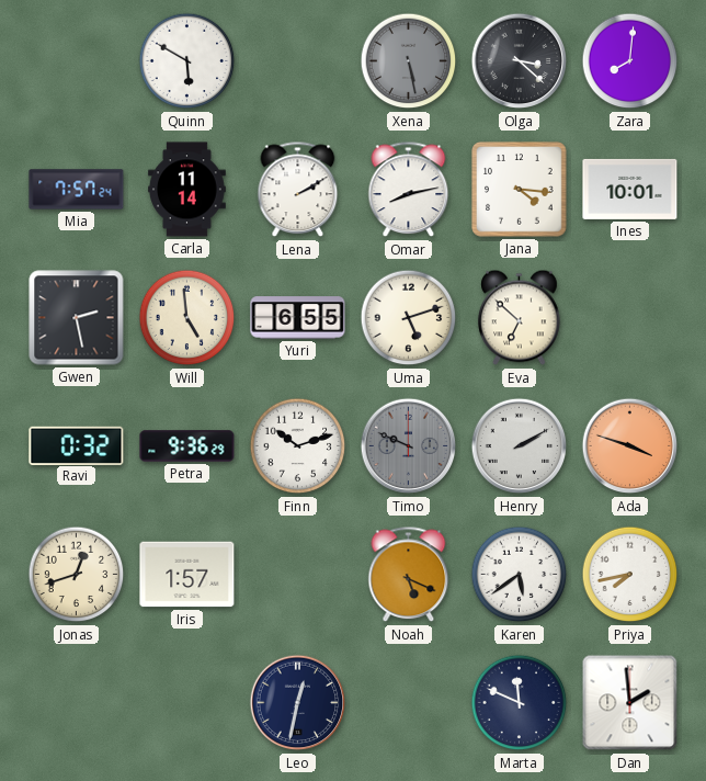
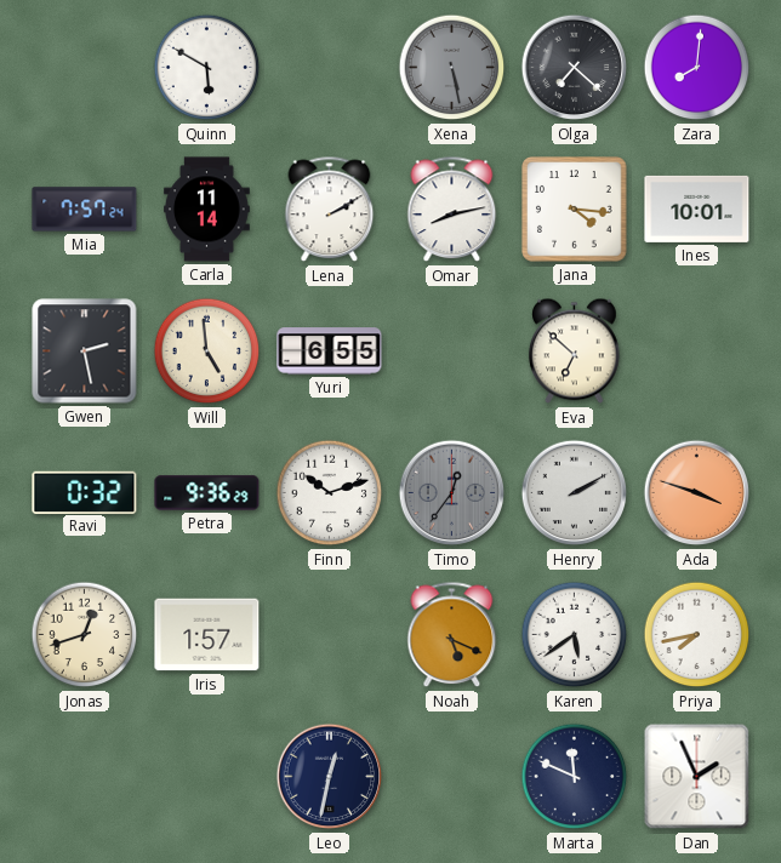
Olga: 3:22 -> 7:22
Uma: 5:12 -> none
Timo: 9:49 -> 12:36
Dan: 1:59 -> 1:56
